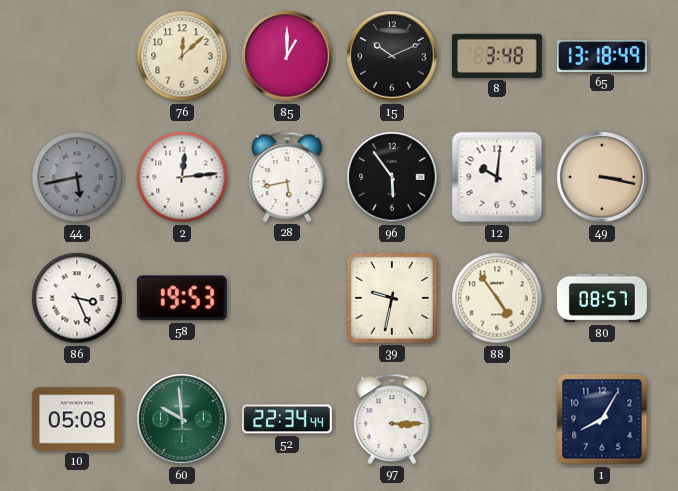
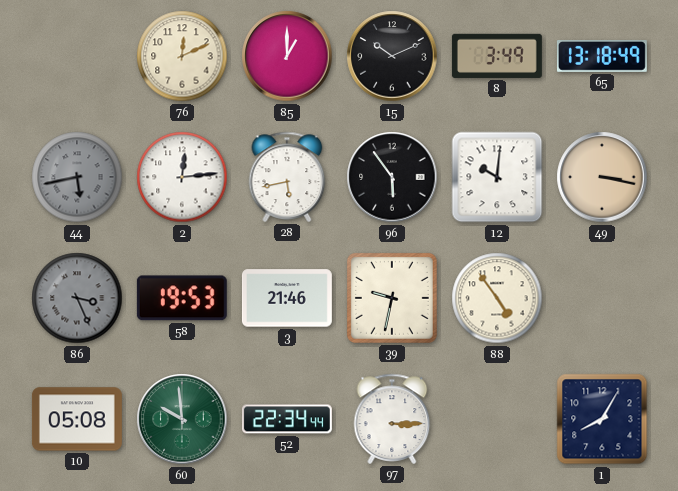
76: 12:08 -> 12:11
8: 3:48 -> 3:49
86 dial: white -> grey
3: none -> 21:46
80: 08:57 -> none
